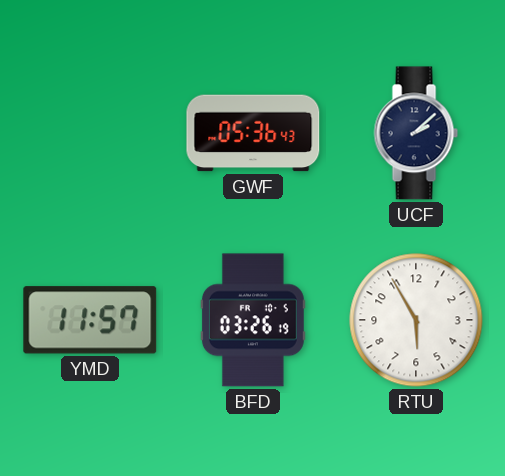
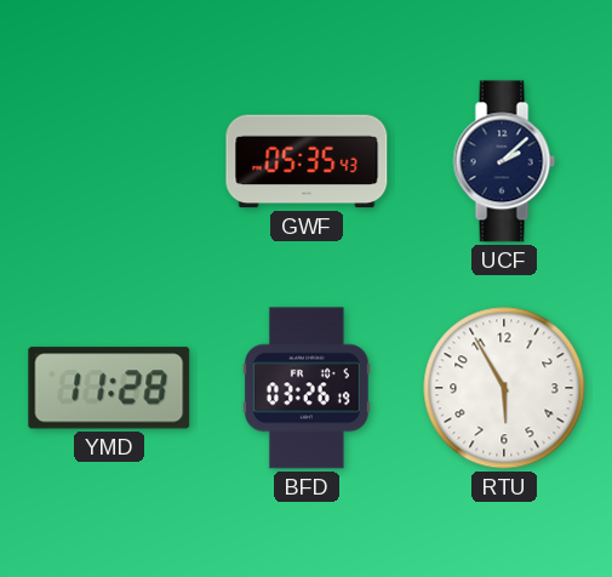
GWF: 05:36 -> 05:35
YMD: 11:57 -> 11:28
